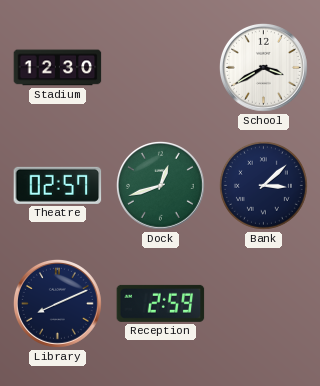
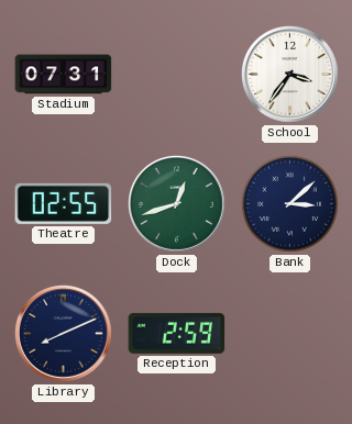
Stadium: 12:30 -> 07:31
School: 3:40 -> 3:36
Theatre: 02:57 -> 02:55
